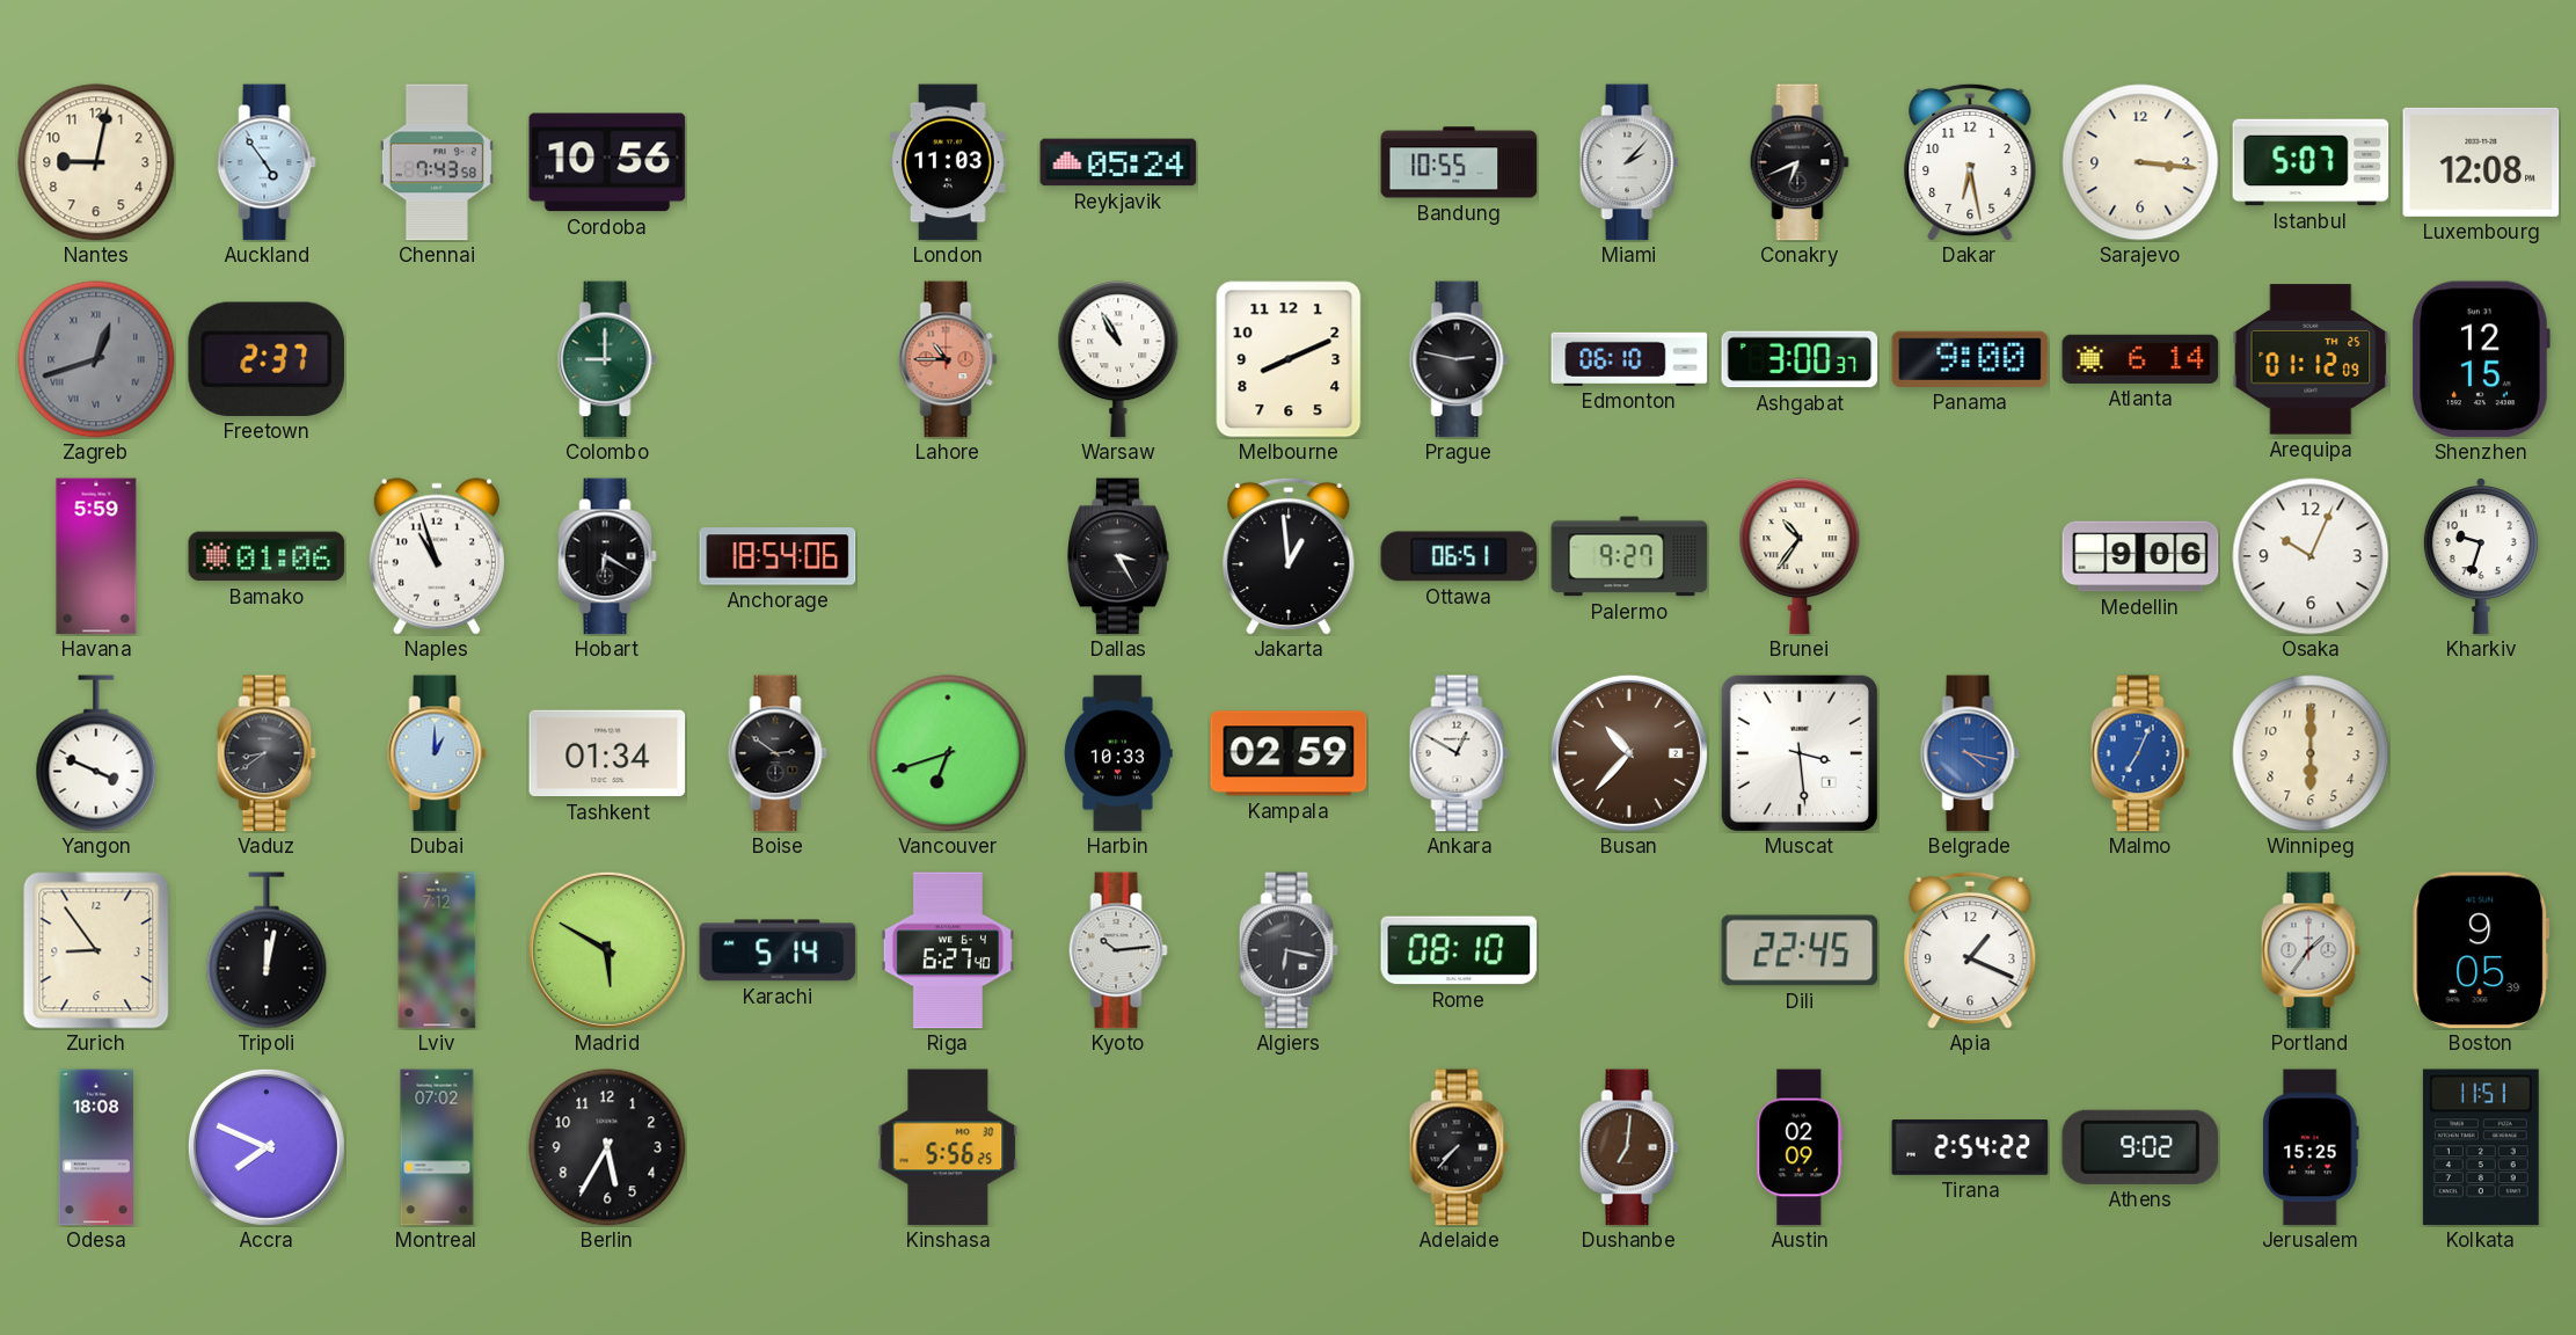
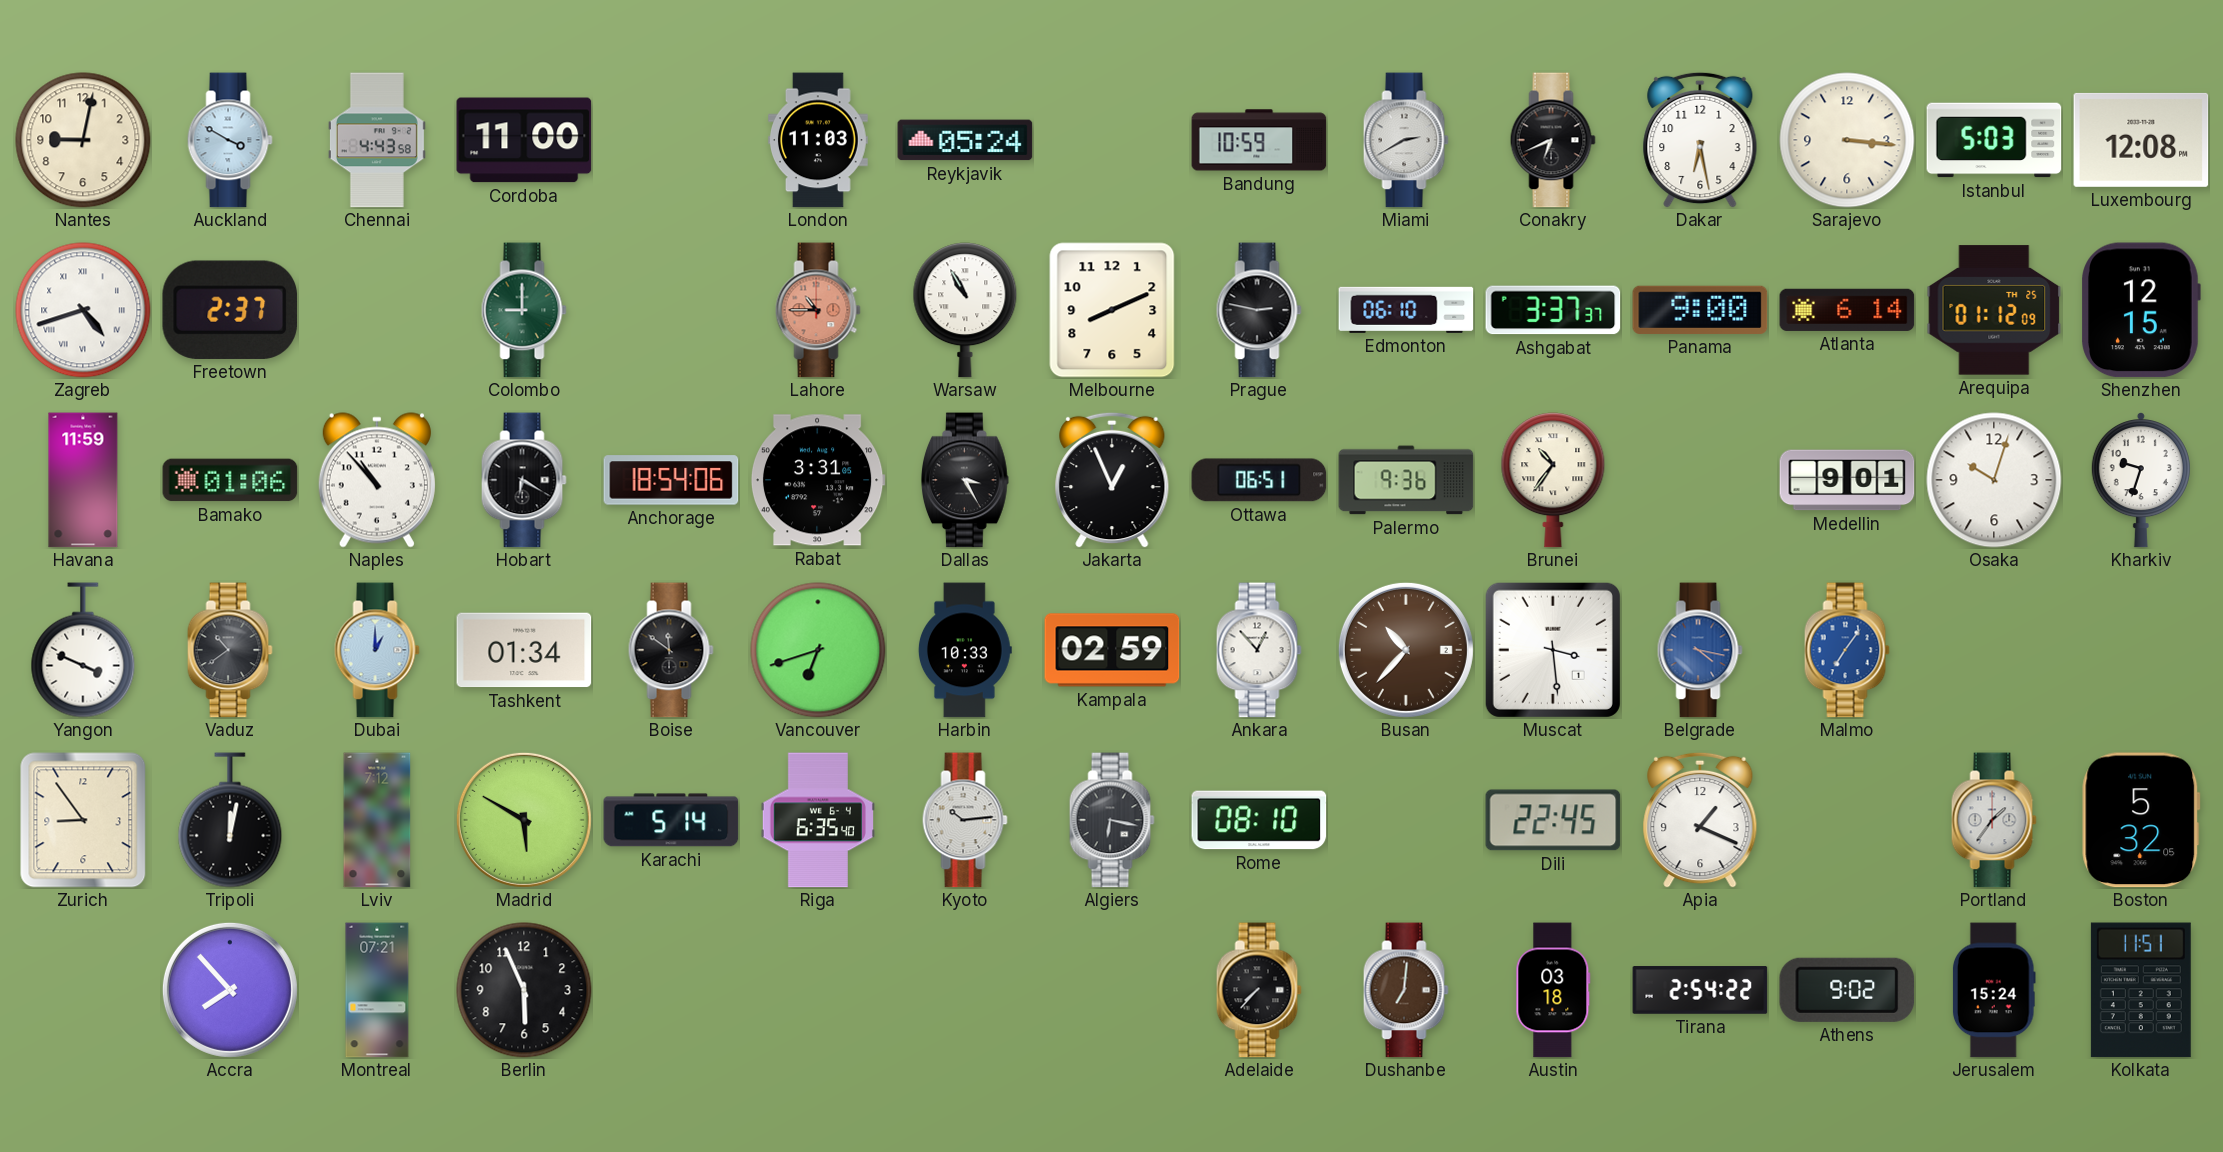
Auckland: 4:54 -> 3:50
Chennai: 7:43 -> 4:43
Cordoba: 10:56 -> 11:00
Bandung: 10:55 -> 10:59
Miami: 2:07 -> 2:40
Istanbul: 5:07 -> 5:03
Zagreb: 12:42 -> 4:42
Zagreb dial: grey -> white
Ashgabat: 3:00 -> 3:37
Havana: 5:59 -> 11:59
Naples: 10:57 -> 10:53
Rabat: none -> 3:31
Jakarta: 12:59 -> 12:56
Palermo: 9:27 -> 9:36
Medellin: 9:06 -> 9:01
Osaka: 10:04 -> 10:03
Vaduz: 8:39 -> 10:39
Boise: 2:51 -> 11:51
Ankara: 12:50 -> 12:53
Malmo: 7:04 -> 7:06
Winnipeg: 6:00 -> none
Riga: 6:27 -> 6:35
Boston: 9:05 -> 5:32
Odesa: 18:08 -> none
Accra: 7:49 -> 7:53
Montreal: 07:02 -> 07:21
Berlin: 5:35 -> 5:56
Kinshasa: 5:56 -> none
Austin: 02:09 -> 03:18
Jerusalem: 15:25 -> 15:24
